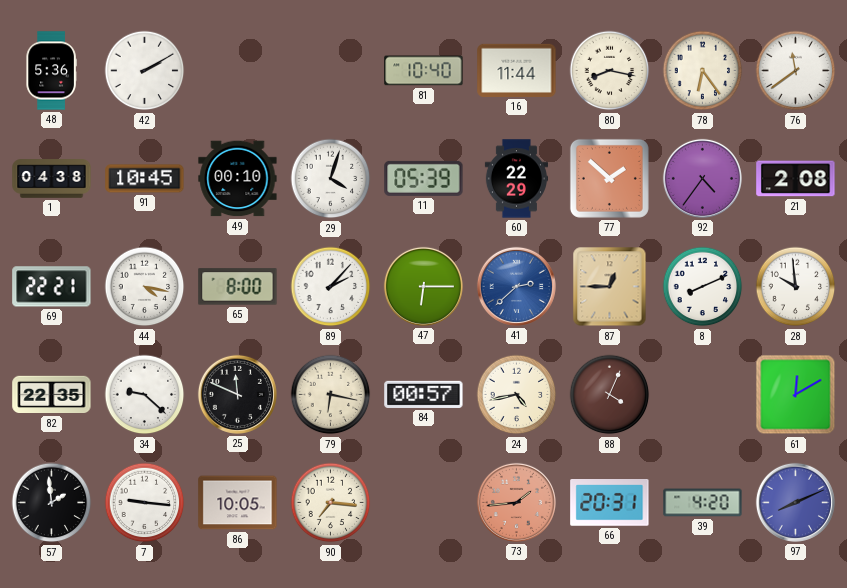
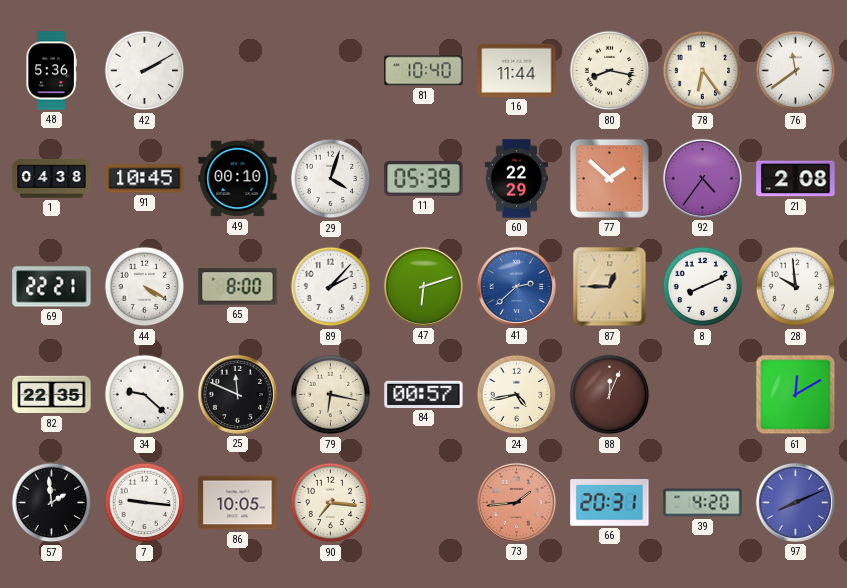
44: 4:17 -> 4:20
47: 6:15 -> 6:12
88: 4:04 -> 12:04
